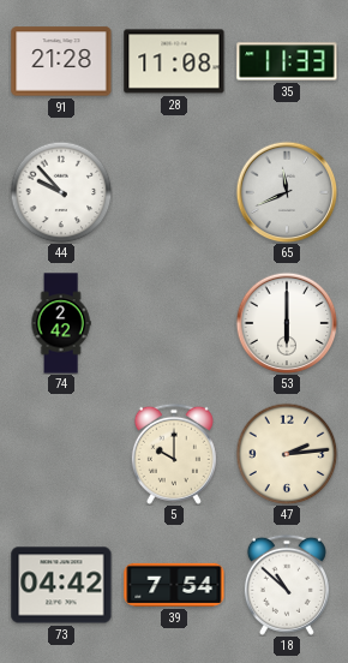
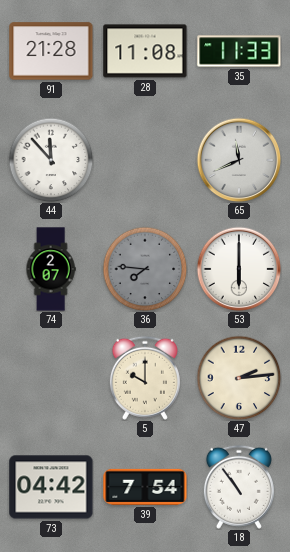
44: 9:53 -> 11:53
74: 2:42 -> 2:07
36: none -> 7:46
18: 10:52 -> 10:54
